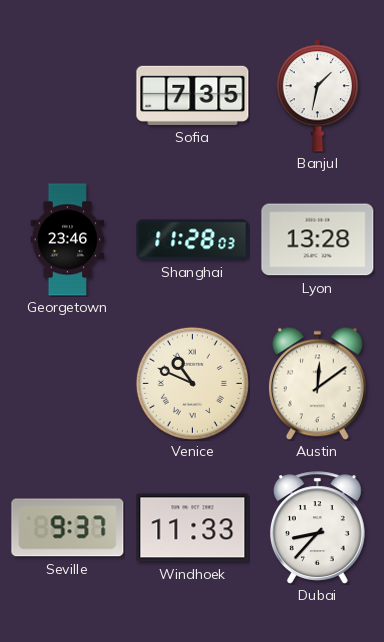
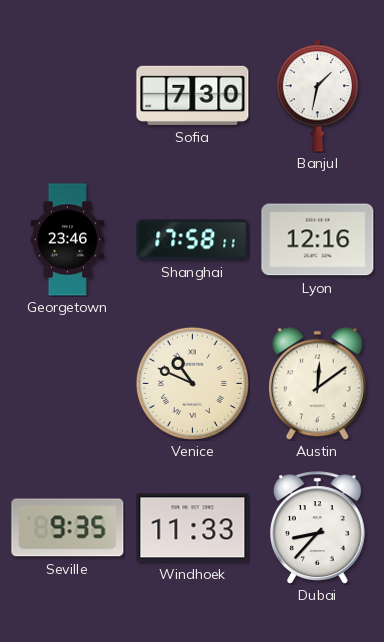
Sofia: 7:35 -> 7:30
Shanghai: 11:28 -> 17:58
Lyon: 13:28 -> 12:16
Seville: 9:37 -> 9:35
